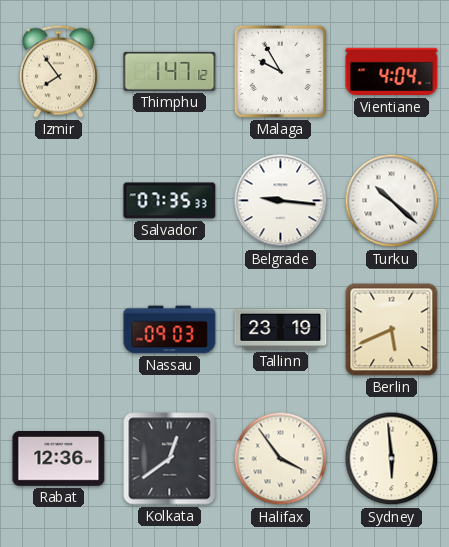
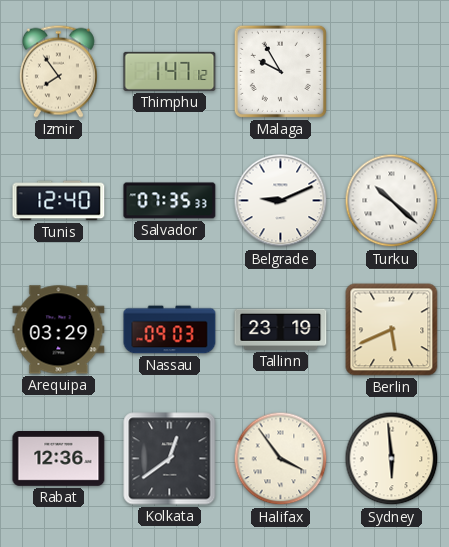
Vientiane: 4:04 -> none
Tunis: none -> 12:40
Belgrade: 9:16 -> 9:11
Arequipa: none -> 03:29
